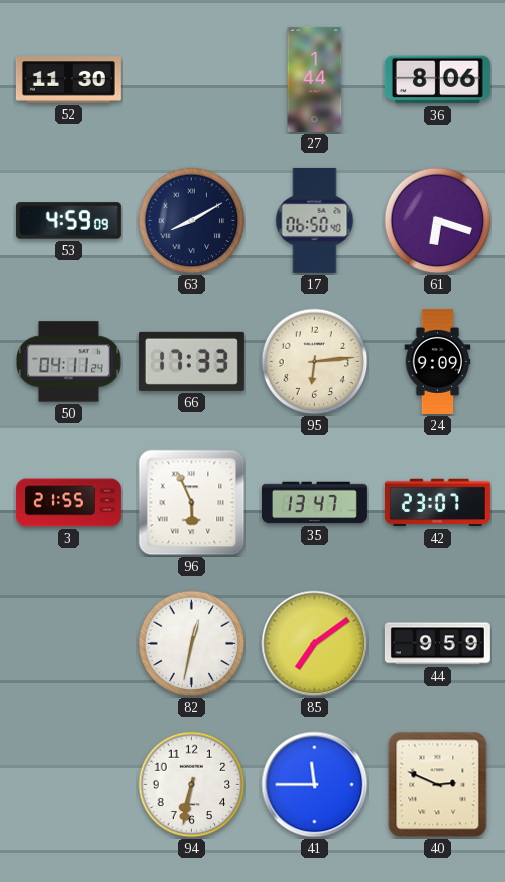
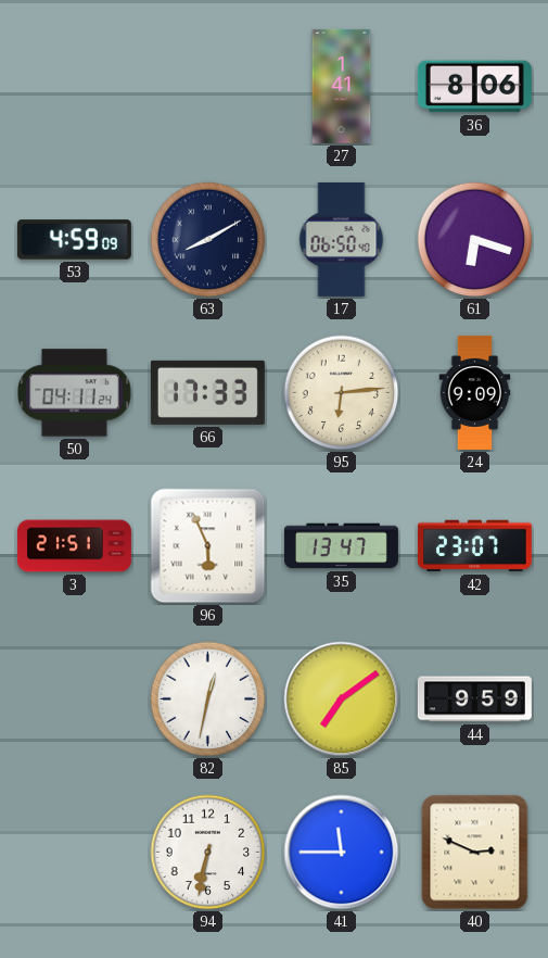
52: 11:30 -> none
27: 1:44 -> 1:41
3: 21:55 -> 21:51
